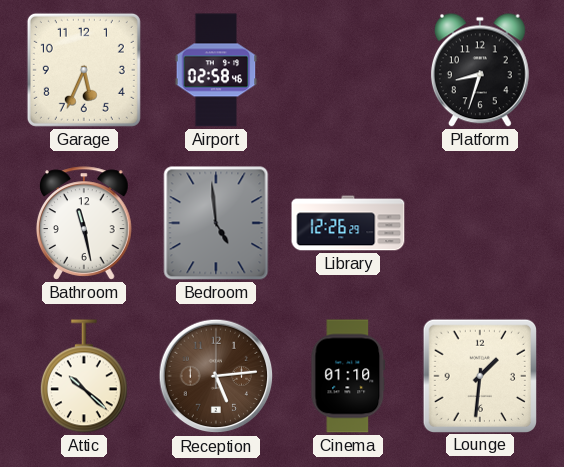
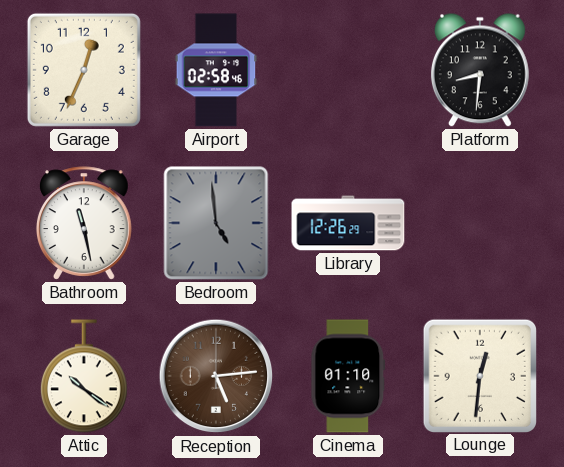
Garage: 5:34 -> 12:34
Platform: 8:33 -> 8:31
Attic: 10:22 -> 10:21
Lounge: 1:31 -> 12:31
